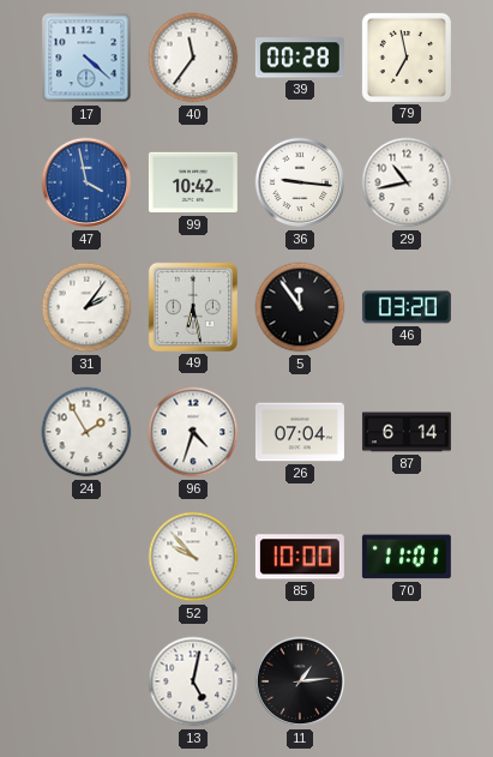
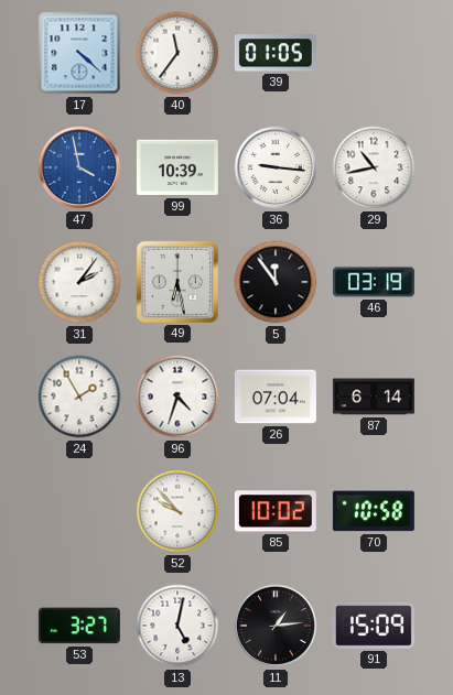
39: 00:28 -> 01:05
79: 6:58 -> none
99: 10:42 -> 10:39
46: 03:20 -> 03:19
85: 10:00 -> 10:02
70: 11:01 -> 10:58
53: none -> 3:27
91: none -> 15:09
